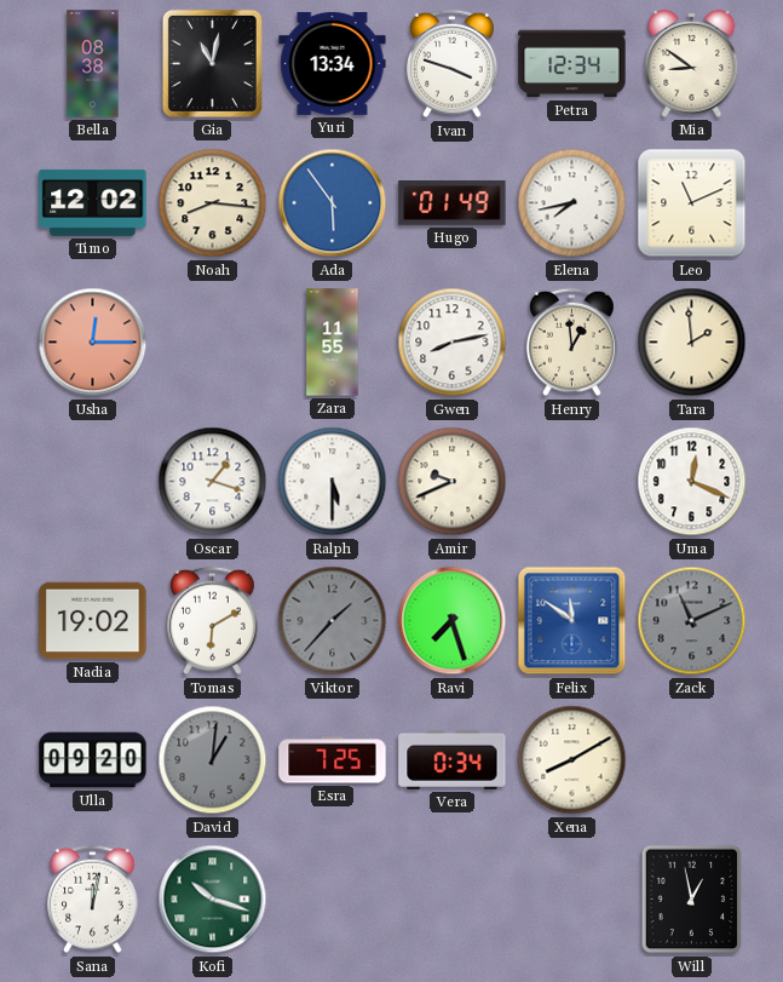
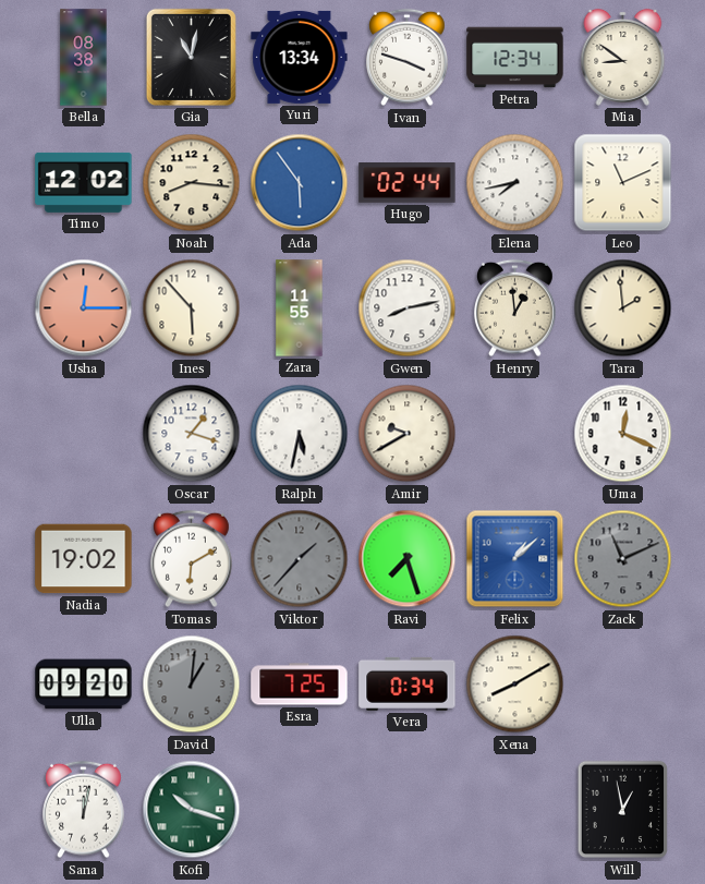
Hugo: 01:49 -> 02:44
Ines: none -> 5:53
Ralph: 5:30 -> 5:32
Amir: 9:41 -> 9:40
Felix: 11:51 -> 1:08
